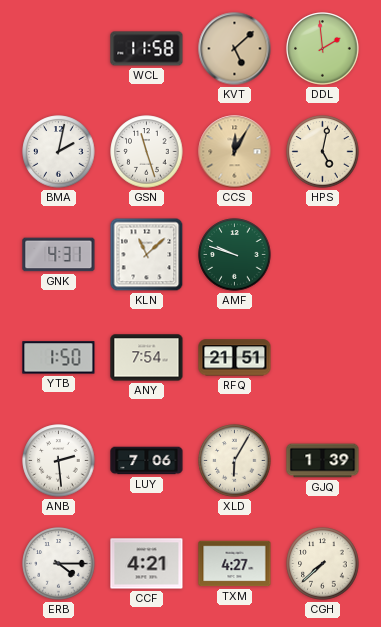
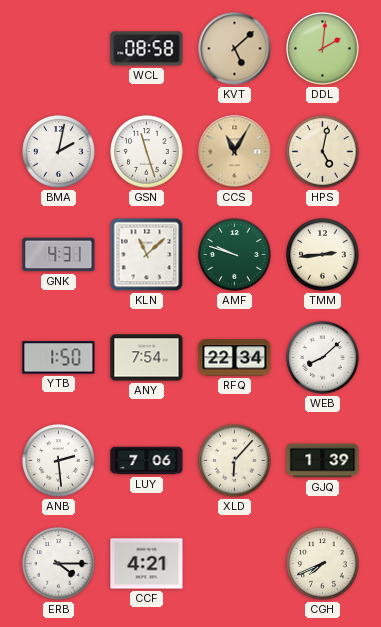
WCL: 11:58 -> 08:58
DDL: 1:59 -> 2:01
CCS: 12:05 -> 11:05
TMM: none -> 2:44
RFQ: 21:51 -> 22:34
WEB: none -> 8:08
XLD: 6:05 -> 6:07
TXM: 4:27 -> none
CGH: 7:38 -> 7:41
